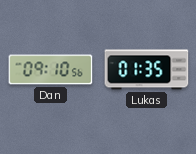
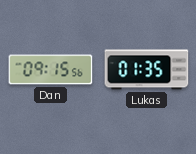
Dan: 09:10 -> 09:15
